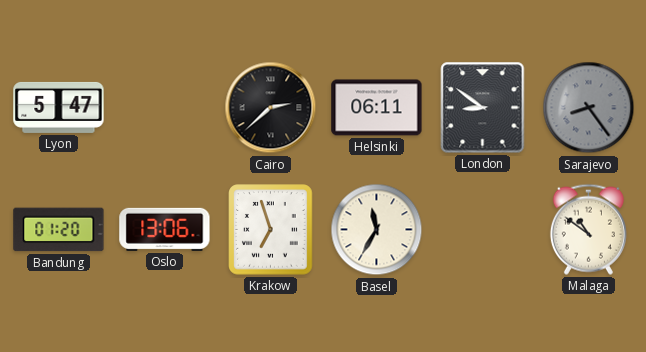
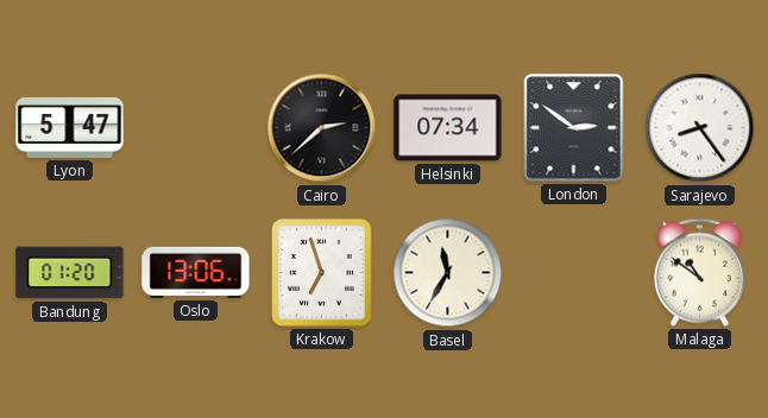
Helsinki: 06:11 -> 07:34
London: 8:51 -> 2:51
Sarajevo dial: grey -> white
